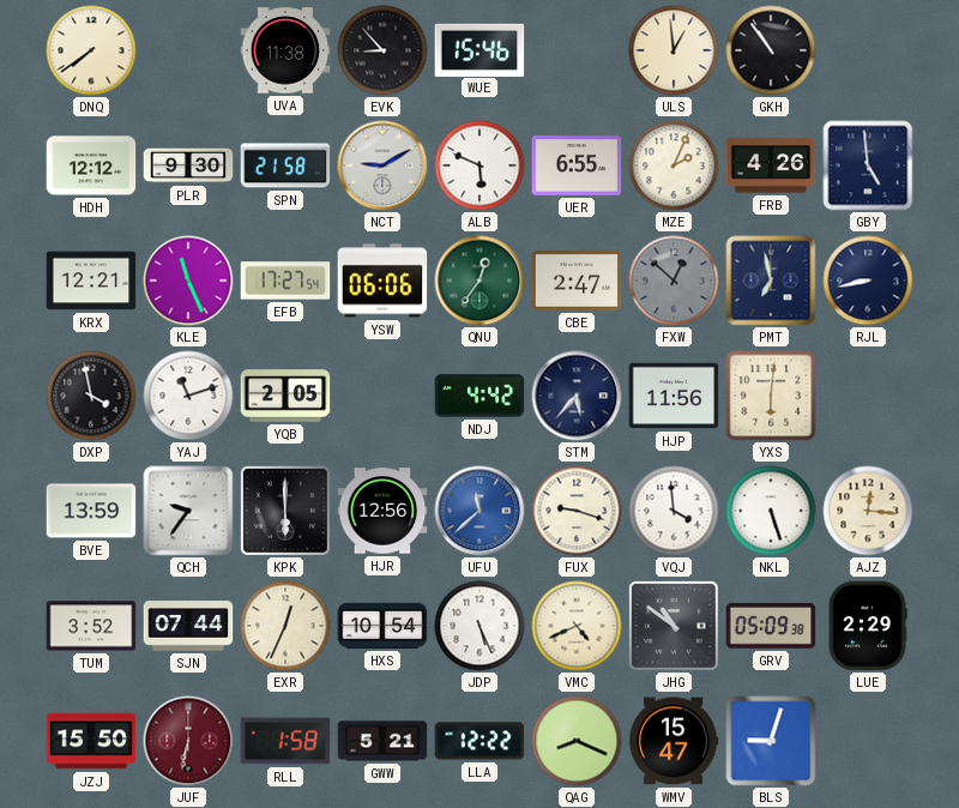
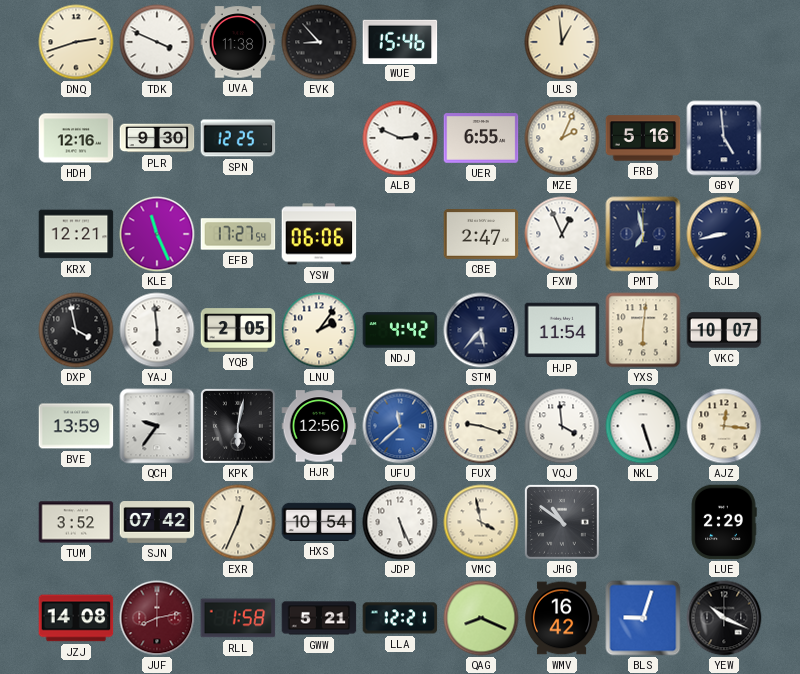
DNQ: 7:39 -> 2:42
TDK: none -> 3:49
GKH: 10:54 -> none
HDH: 12:12 -> 12:16
SPN: 21:58 -> 12:25
NCT: 9:10 -> none
ALB: 5:49 -> 2:49
FRB: 4:26 -> 5:16
QNU: 12:36 -> none
FXW: 12:52 -> 12:56
FXW dial: grey -> white
YAJ: 11:12 -> 5:59
LNU: none -> 2:06
HJP: 11:56 -> 11:54
VKC: none -> 10:07
KPK: 6:00 -> 6:02
SJN: 07:44 -> 07:42
VMC: 4:41 -> 3:58
GRV: 05:09 -> none
JZJ: 15:50 -> 14:08
JUF: 6:32 -> 8:13
LLA: 12:22 -> 12:21
WMV: 15:47 -> 16:42
YEW: none -> 10:19
